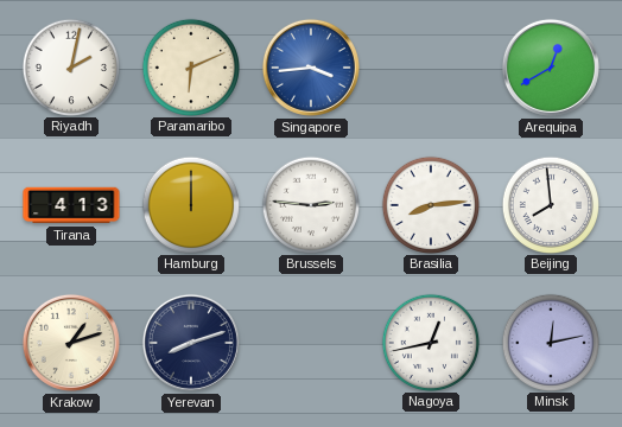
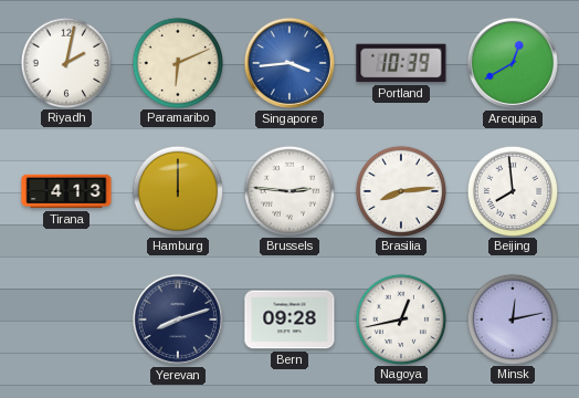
Portland: none -> 10:39
Krakow: 1:12 -> none
Bern: none -> 09:28
